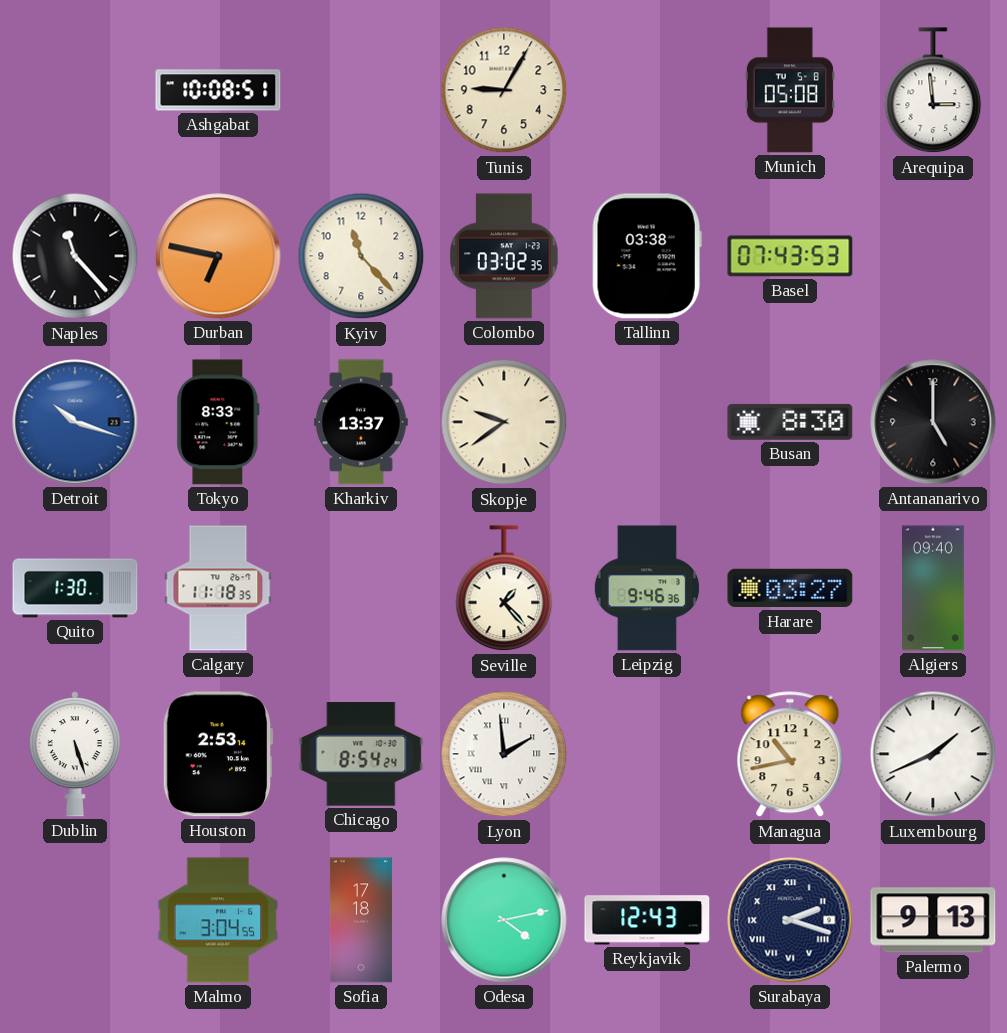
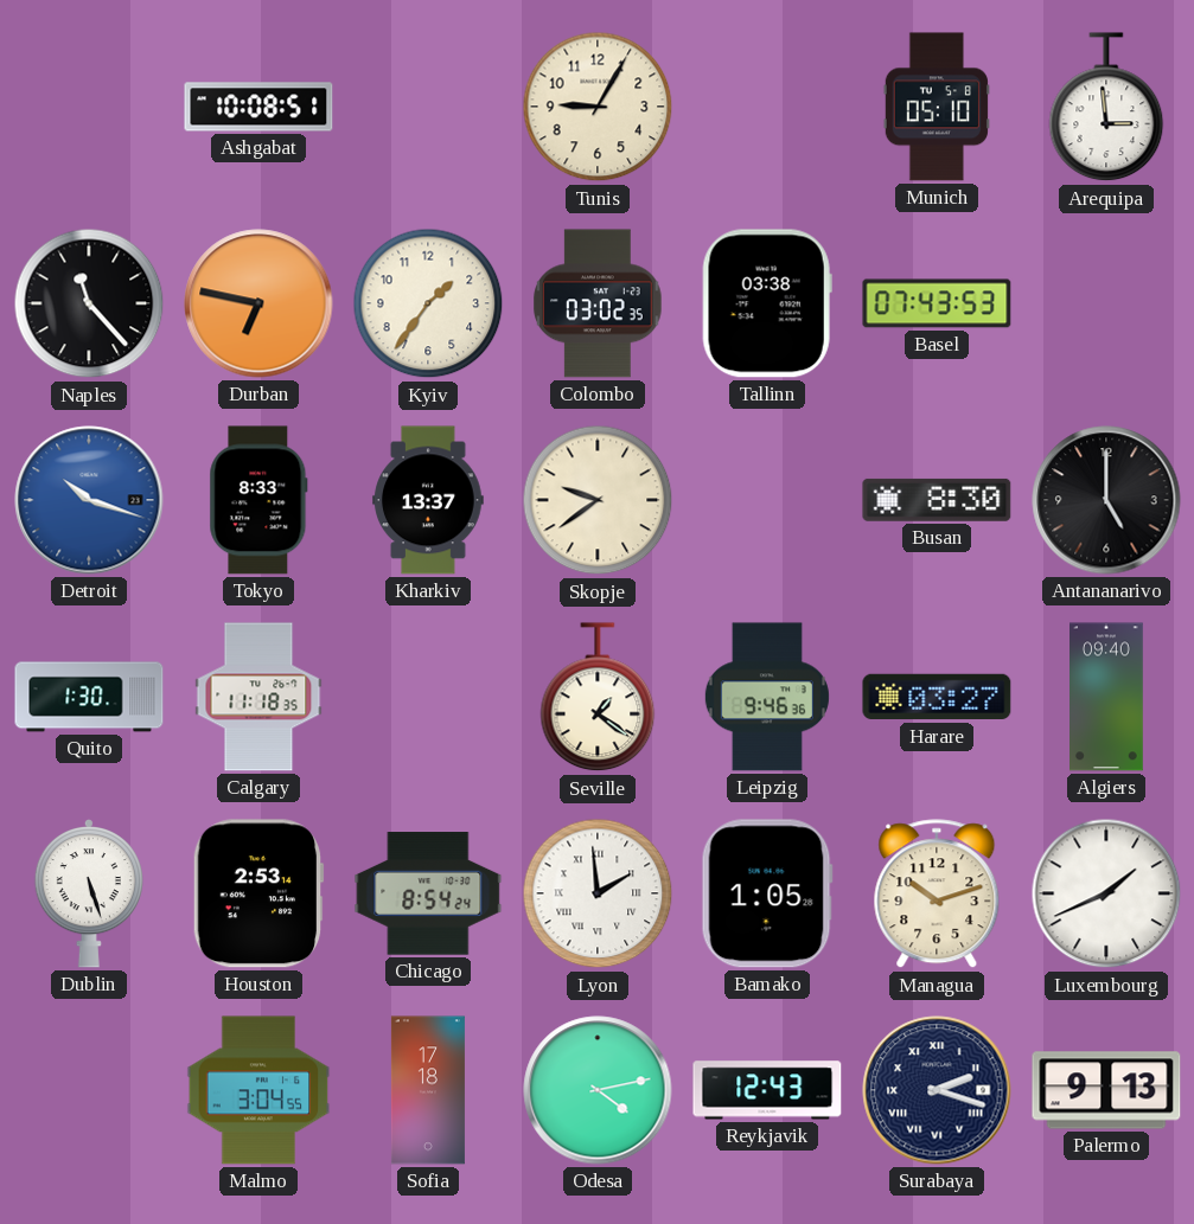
Munich: 05:08 -> 05:10
Kyiv: 11:23 -> 1:36
Seville: 1:23 -> 1:21
Bamako: none -> 1:05
Managua: 10:43 -> 10:12
